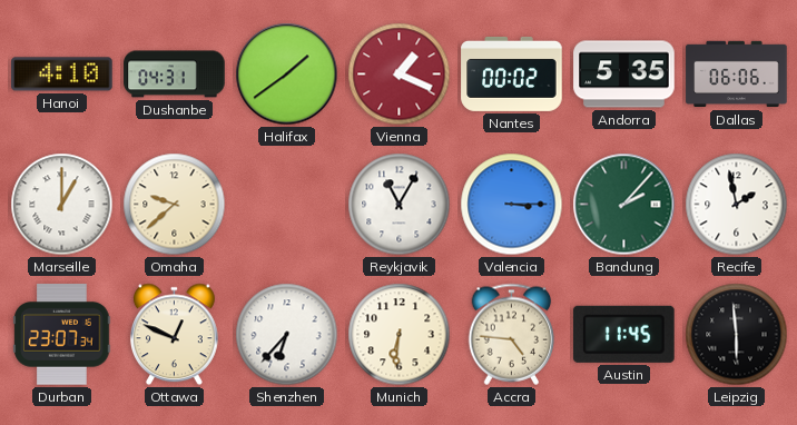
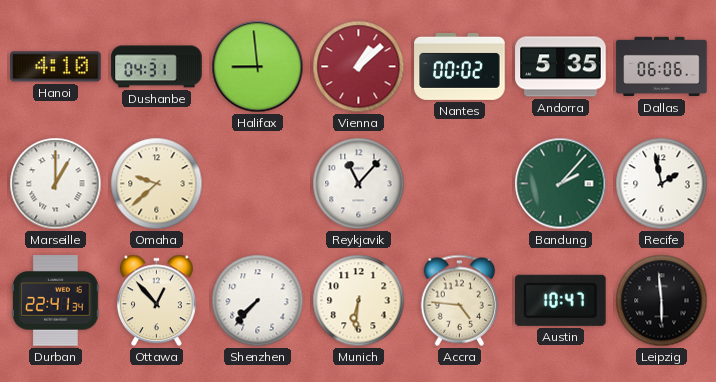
Halifax: 1:39 -> 8:59
Vienna: 1:19 -> 1:08
Reykjavik: 11:05 -> 11:07
Valencia: 3:15 -> none
Durban: 23:07 -> 22:41
Ottawa: 12:49 -> 12:53
Shenzhen: 6:37 -> 7:37
Austin: 11:45 -> 10:47
